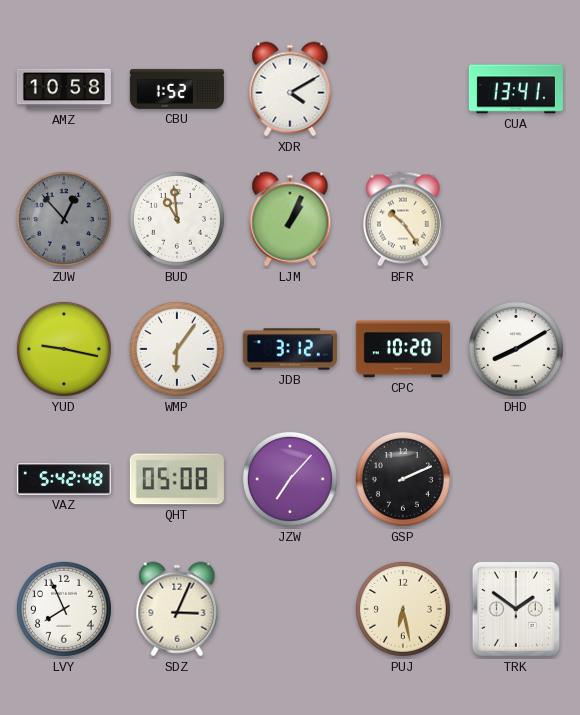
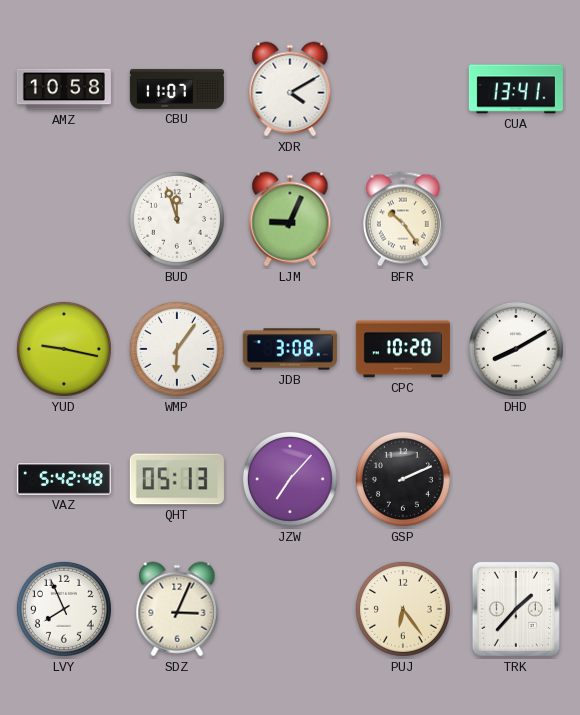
CBU: 1:52 -> 11:07
ZUW: 12:53 -> none
BUD: 10:59 -> 11:57
LJM: 1:04 -> 9:04
JDB: 3:12 -> 3:08
QHT: 05:08 -> 05:13
PUJ: 6:28 -> 6:24
TRK: 1:51 -> 1:37
